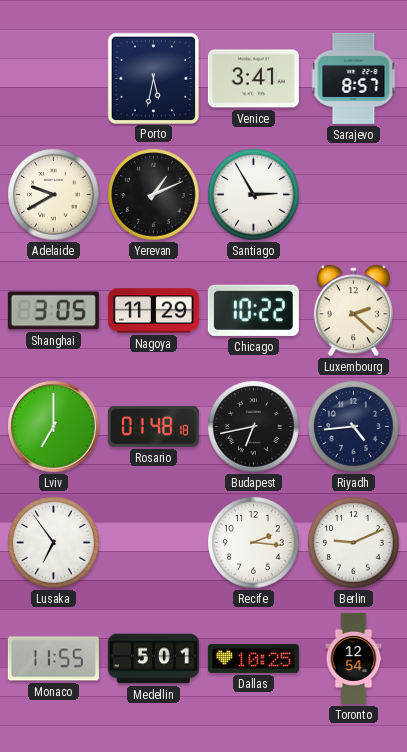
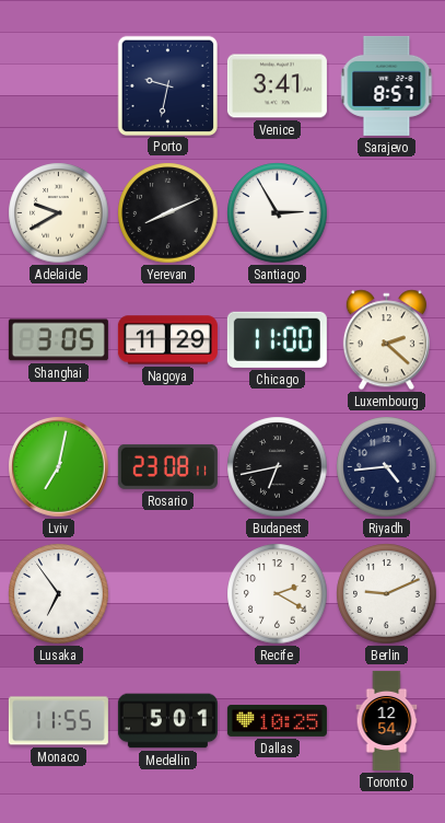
Porto: 5:32 -> 9:32
Yerevan: 1:11 -> 8:11
Chicago: 10:22 -> 11:00
Lviv: 7:00 -> 7:02
Rosario: 01:48 -> 23:08
Recife: 2:16 -> 2:20
